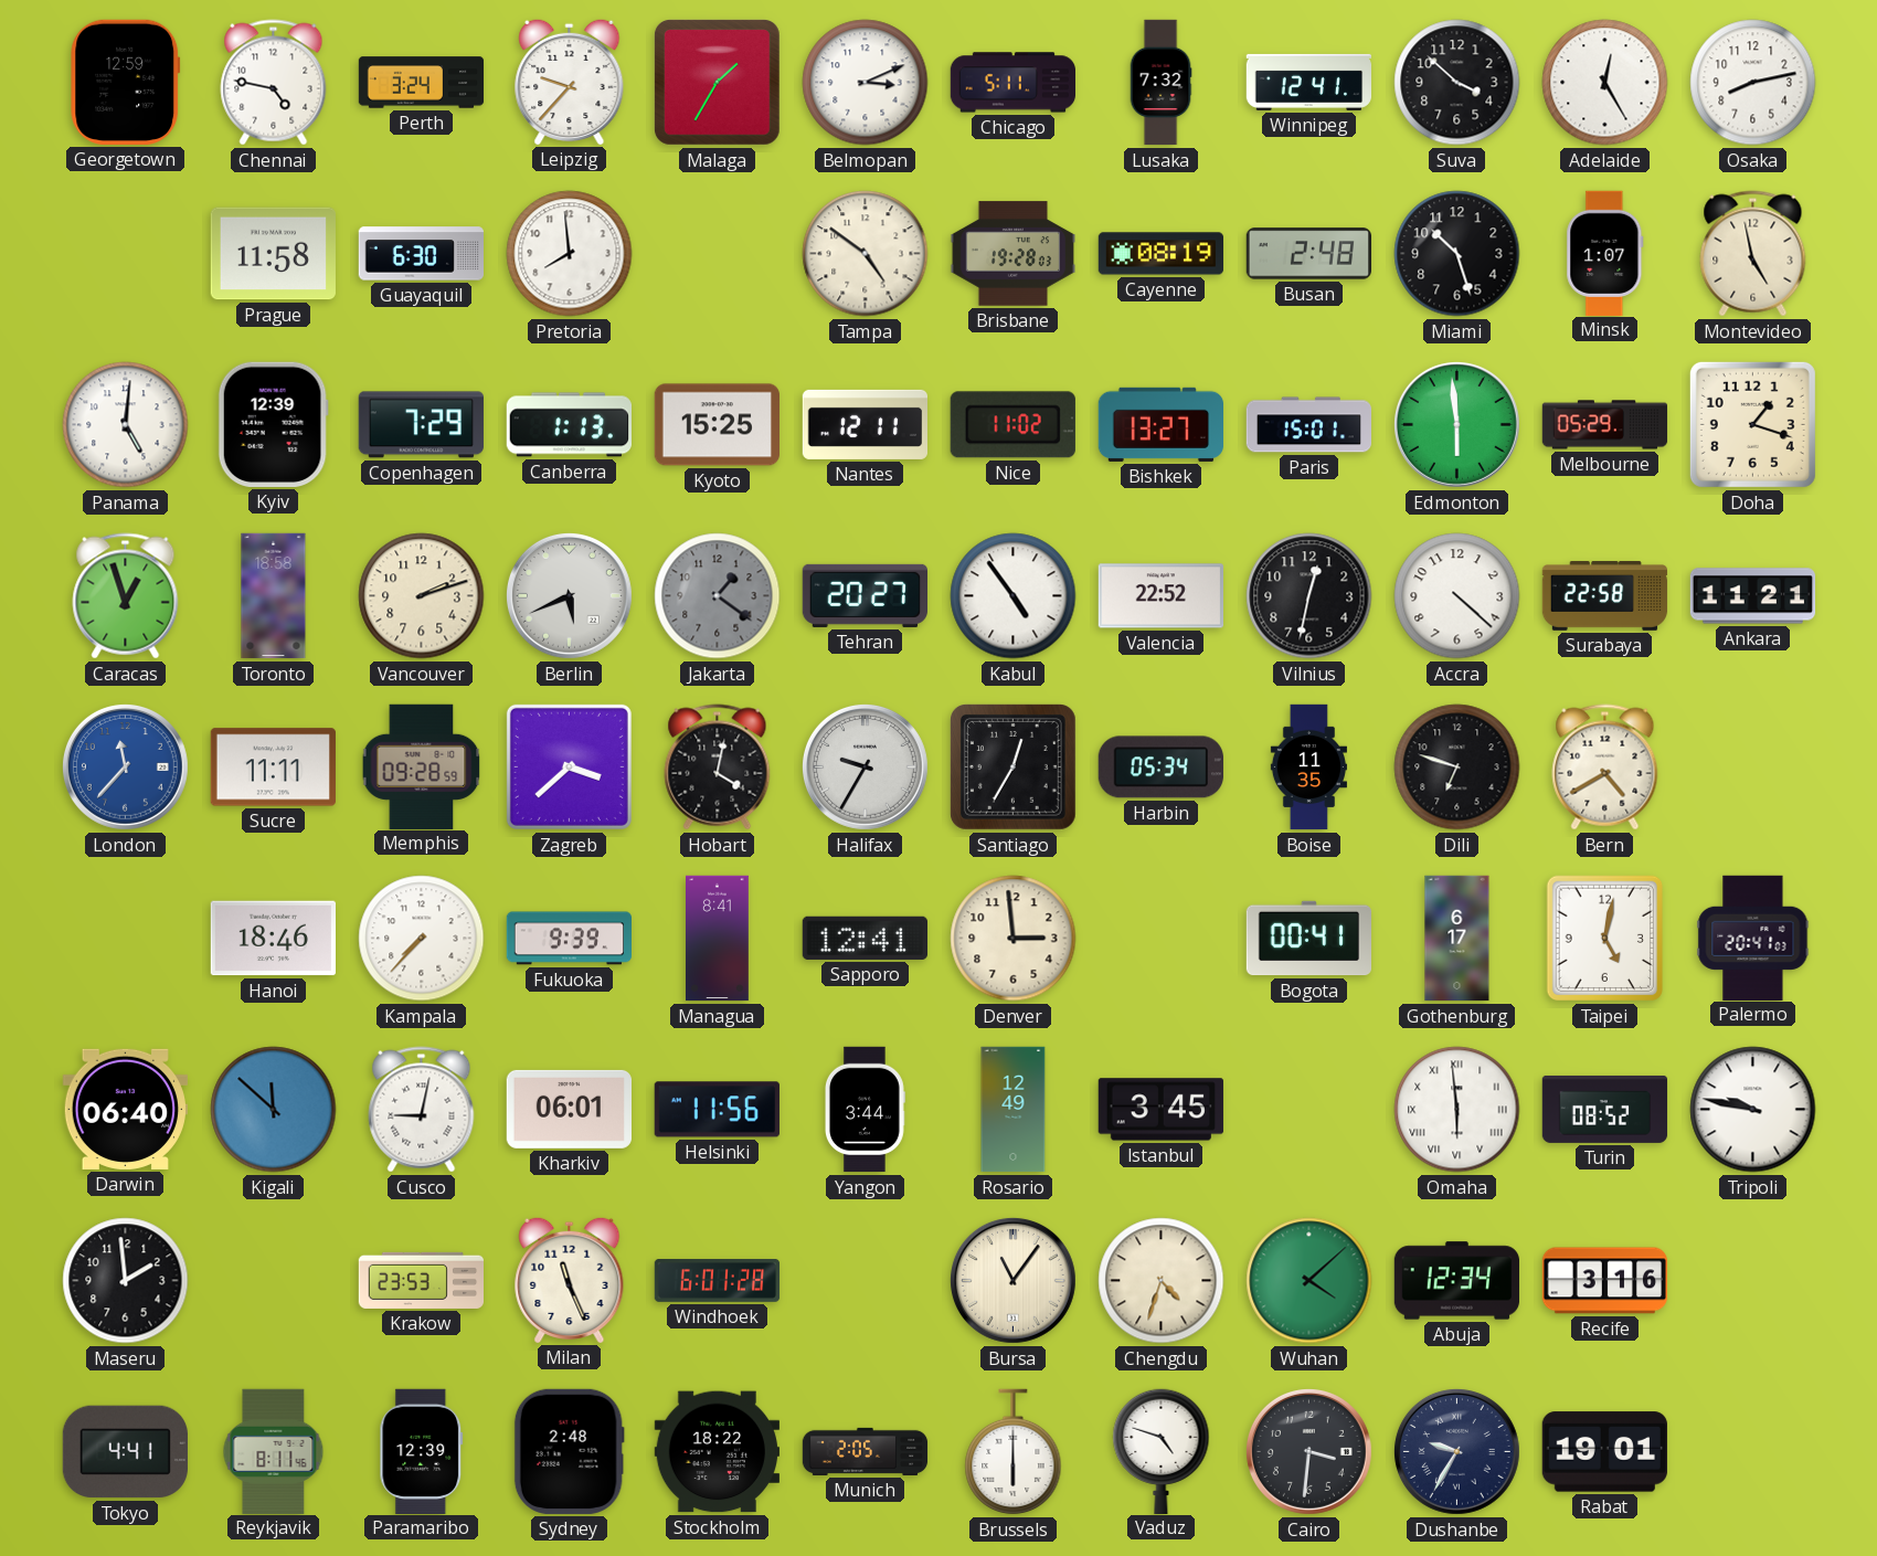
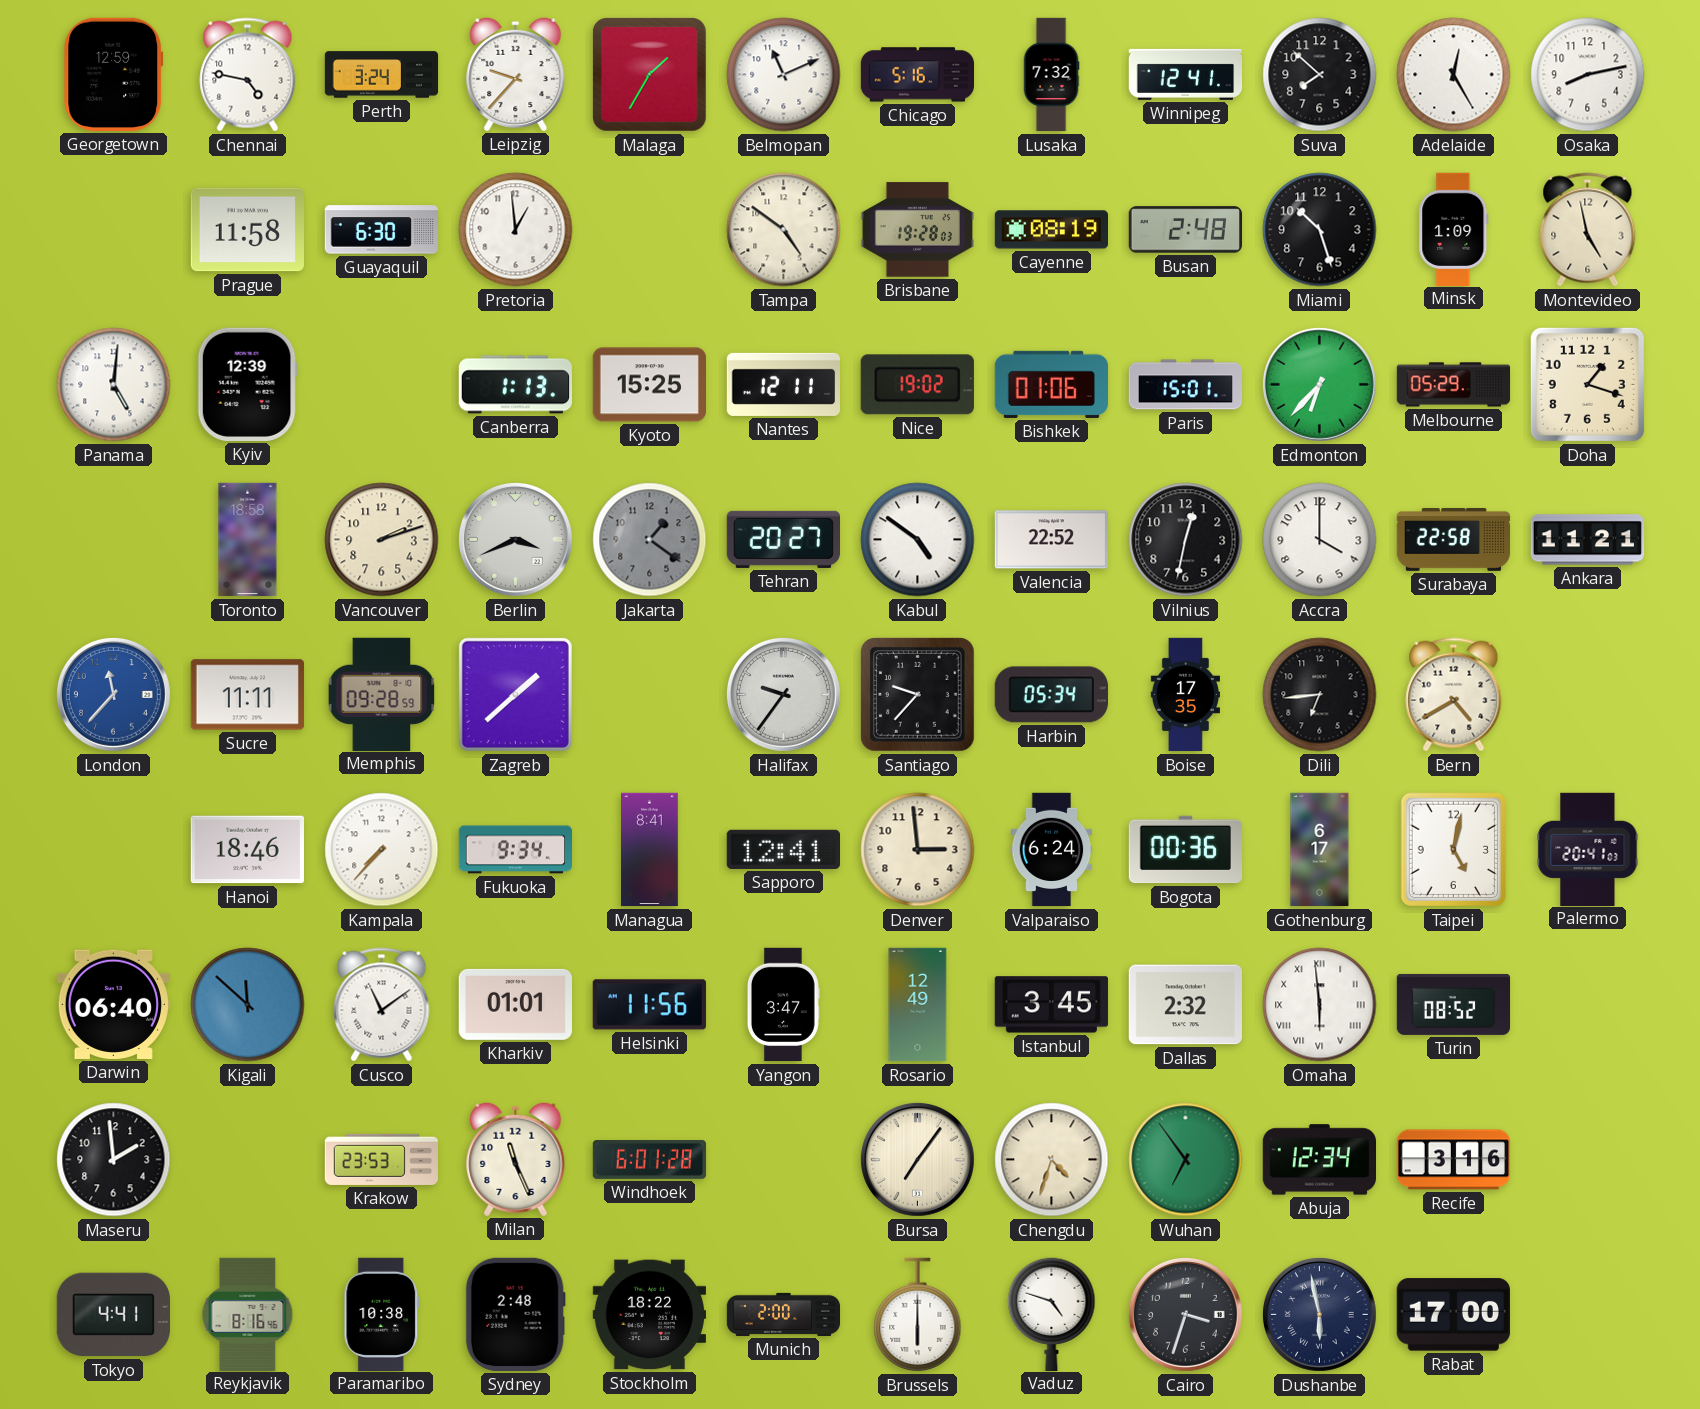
Belmopan: 3:11 -> 11:11
Chicago: 5:11 -> 5:16
Suva: 3:52 -> 7:52
Pretoria: 7:59 -> 12:59
Minsk: 1:07 -> 1:09
Copenhagen: 7:29 -> none
Nice: 11:02 -> 19:02
Bishkek: 13:27 -> 01:06
Edmonton: 5:59 -> 6:37
Caracas: 12:57 -> none
Berlin: 5:41 -> 3:41
Kabul: 4:54 -> 4:51
Accra: 4:22 -> 4:00
Zagreb: 3:38 -> 1:38
Hobart: 4:02 -> none
Halifax: 9:35 -> 9:36
Santiago: 12:35 -> 9:37
Boise: 11:35 -> 17:35
Dili: 6:48 -> 6:44
Fukuoka: 9:39 -> 9:34
Valparaiso: none -> 6:24
Bogota: 00:41 -> 00:36
Cusco: 9:02 -> 11:09
Kharkiv: 06:01 -> 01:01
Yangon: 3:44 -> 3:47
Dallas: none -> 2:32
Tripoli: 9:47 -> none
Bursa: 11:06 -> 7:06
Wuhan: 4:08 -> 6:54
Reykjavik: 8:11 -> 8:16
Paramaribo: 12:39 -> 10:38
Munich: 2:05 -> 2:00
Cairo: 3:31 -> 3:33
Dushanbe: 9:35 -> 5:58
Rabat: 19:01 -> 17:00
